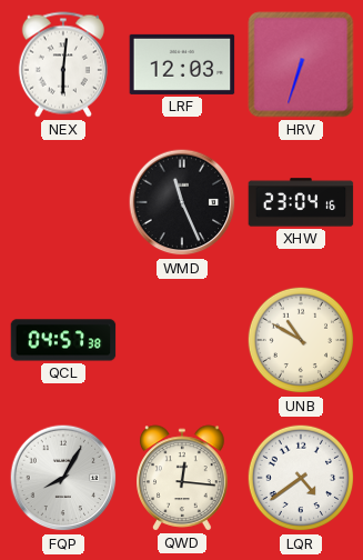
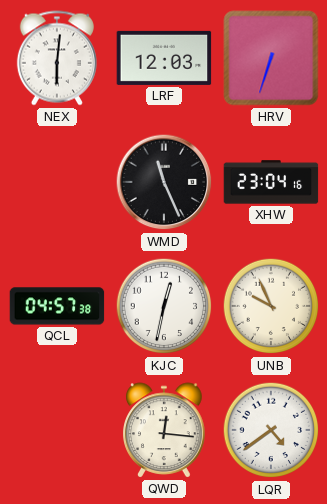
KJC: none -> 12:32
UNB: 10:50 -> 9:56
FQP: 8:05 -> none
